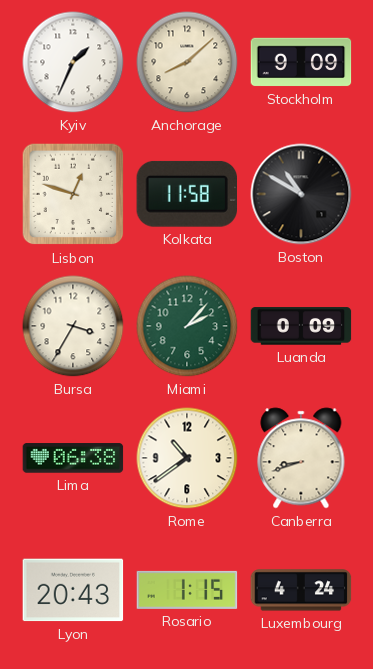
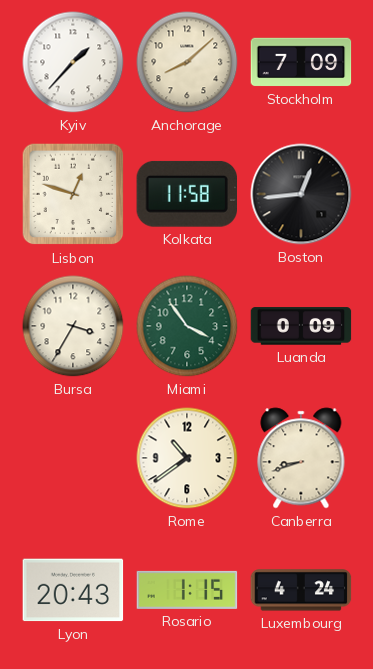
Kyiv: 1:34 -> 1:37
Stockholm: 9:09 -> 7:09
Boston: 10:50 -> 12:44
Miami: 2:07 -> 3:54
Lima: 06:38 -> none
